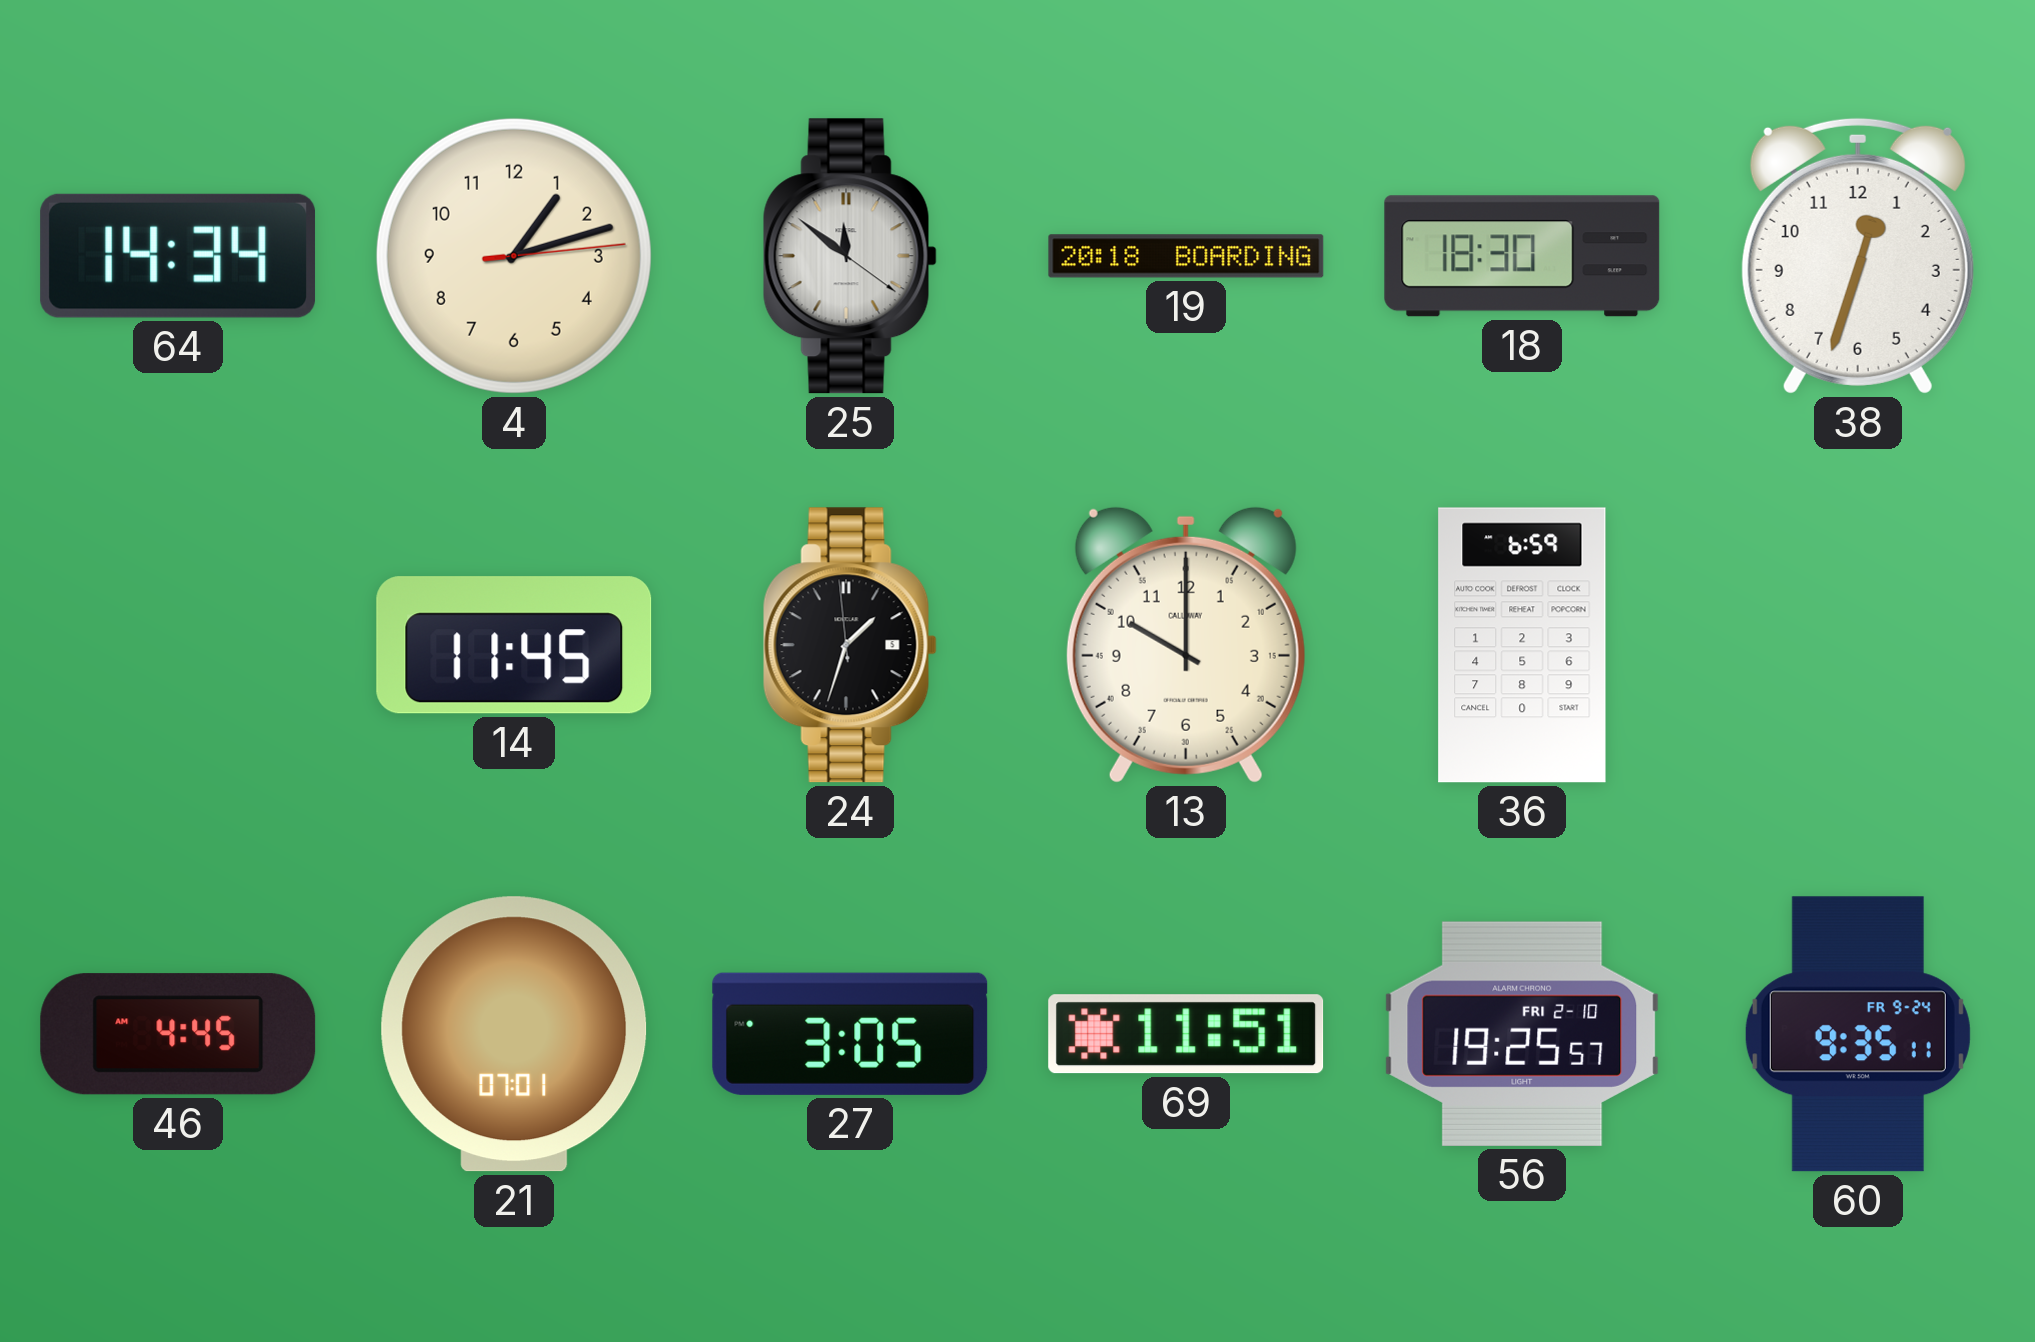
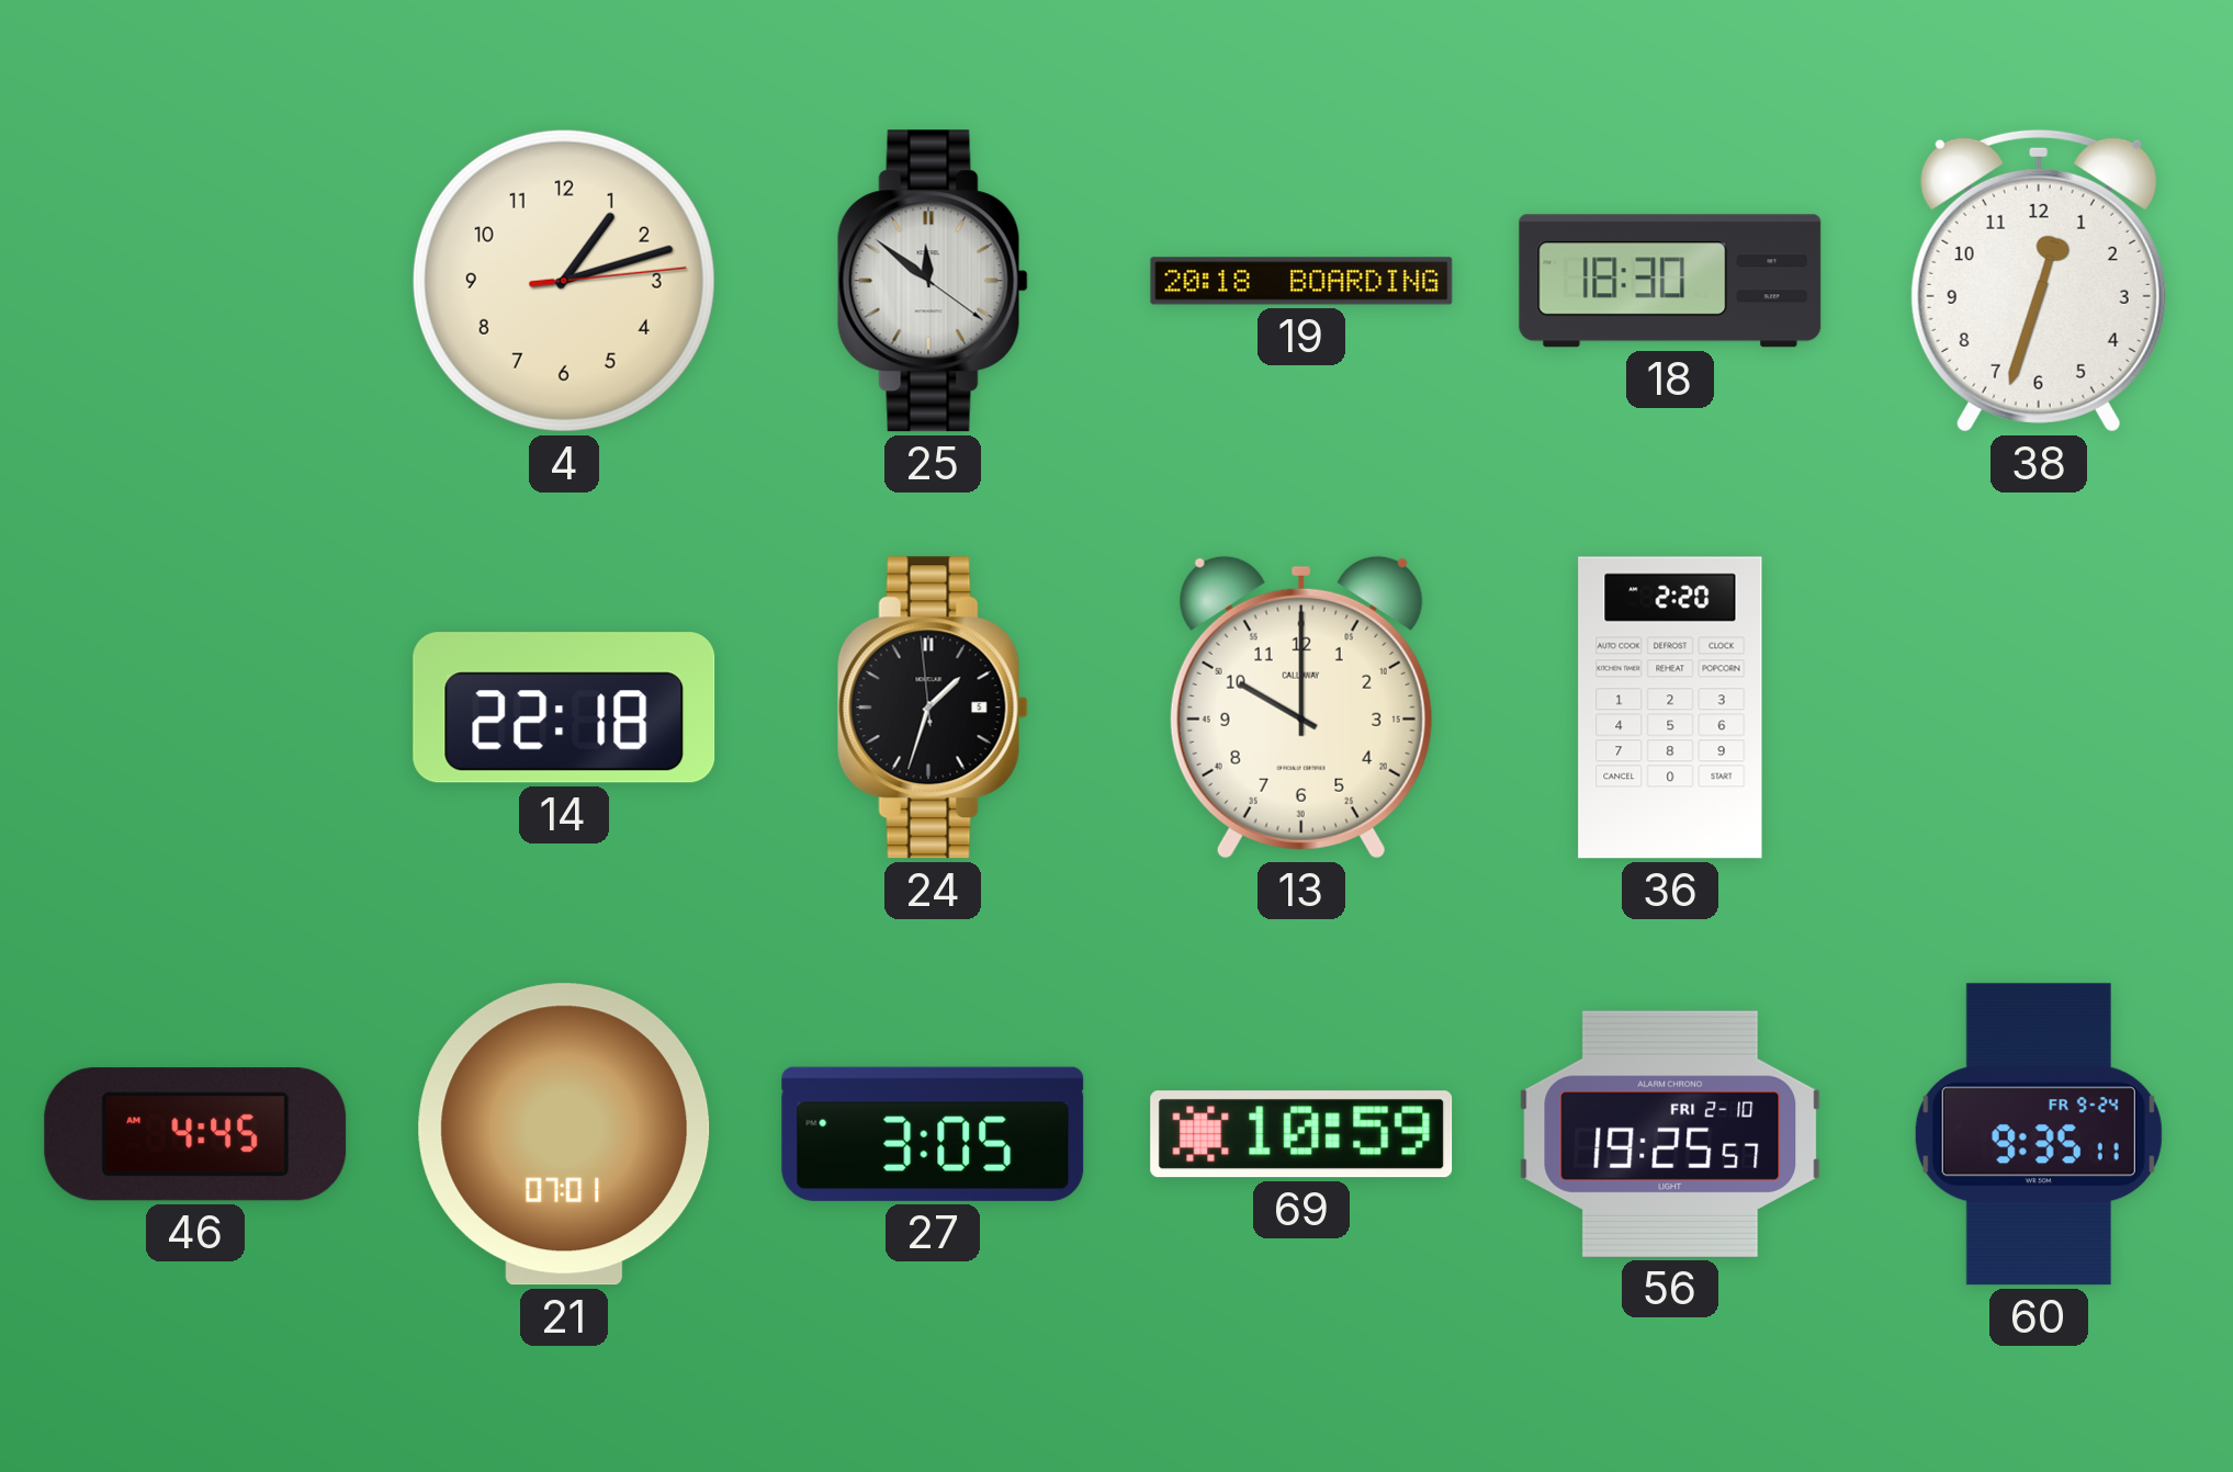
64: 14:34 -> none
14: 11:45 -> 22:18
36: 6:59 -> 2:20
69: 11:51 -> 10:59
